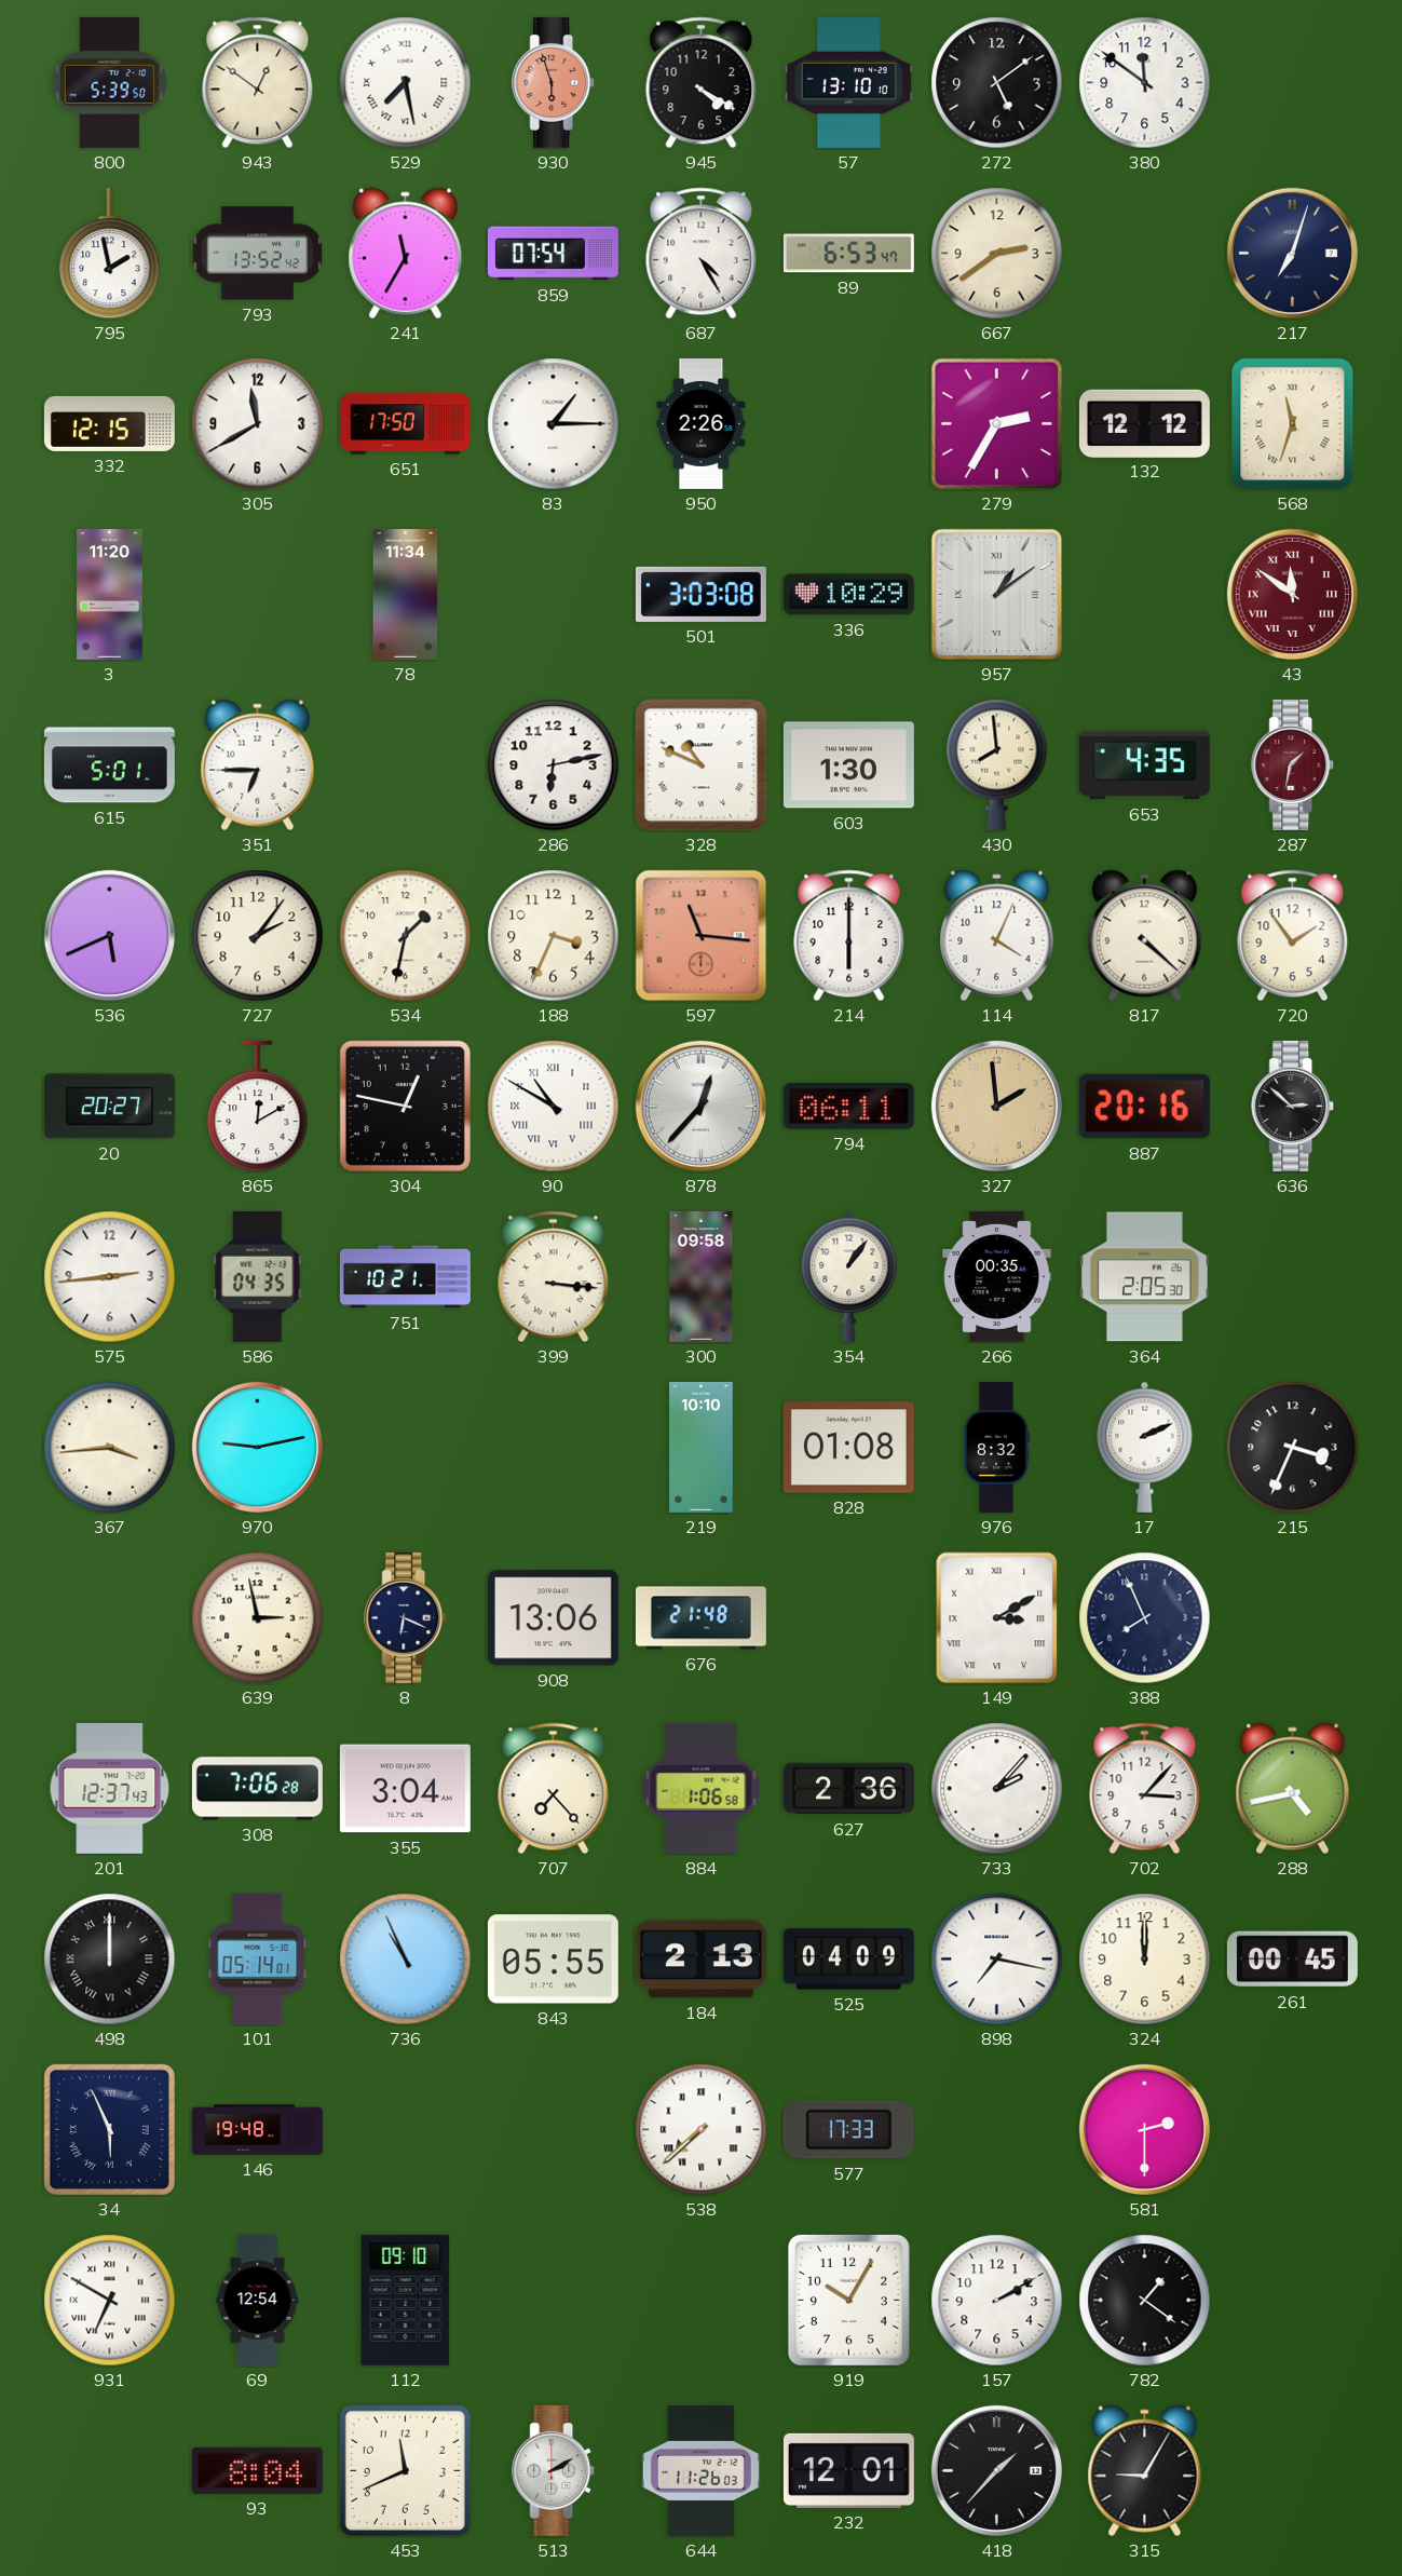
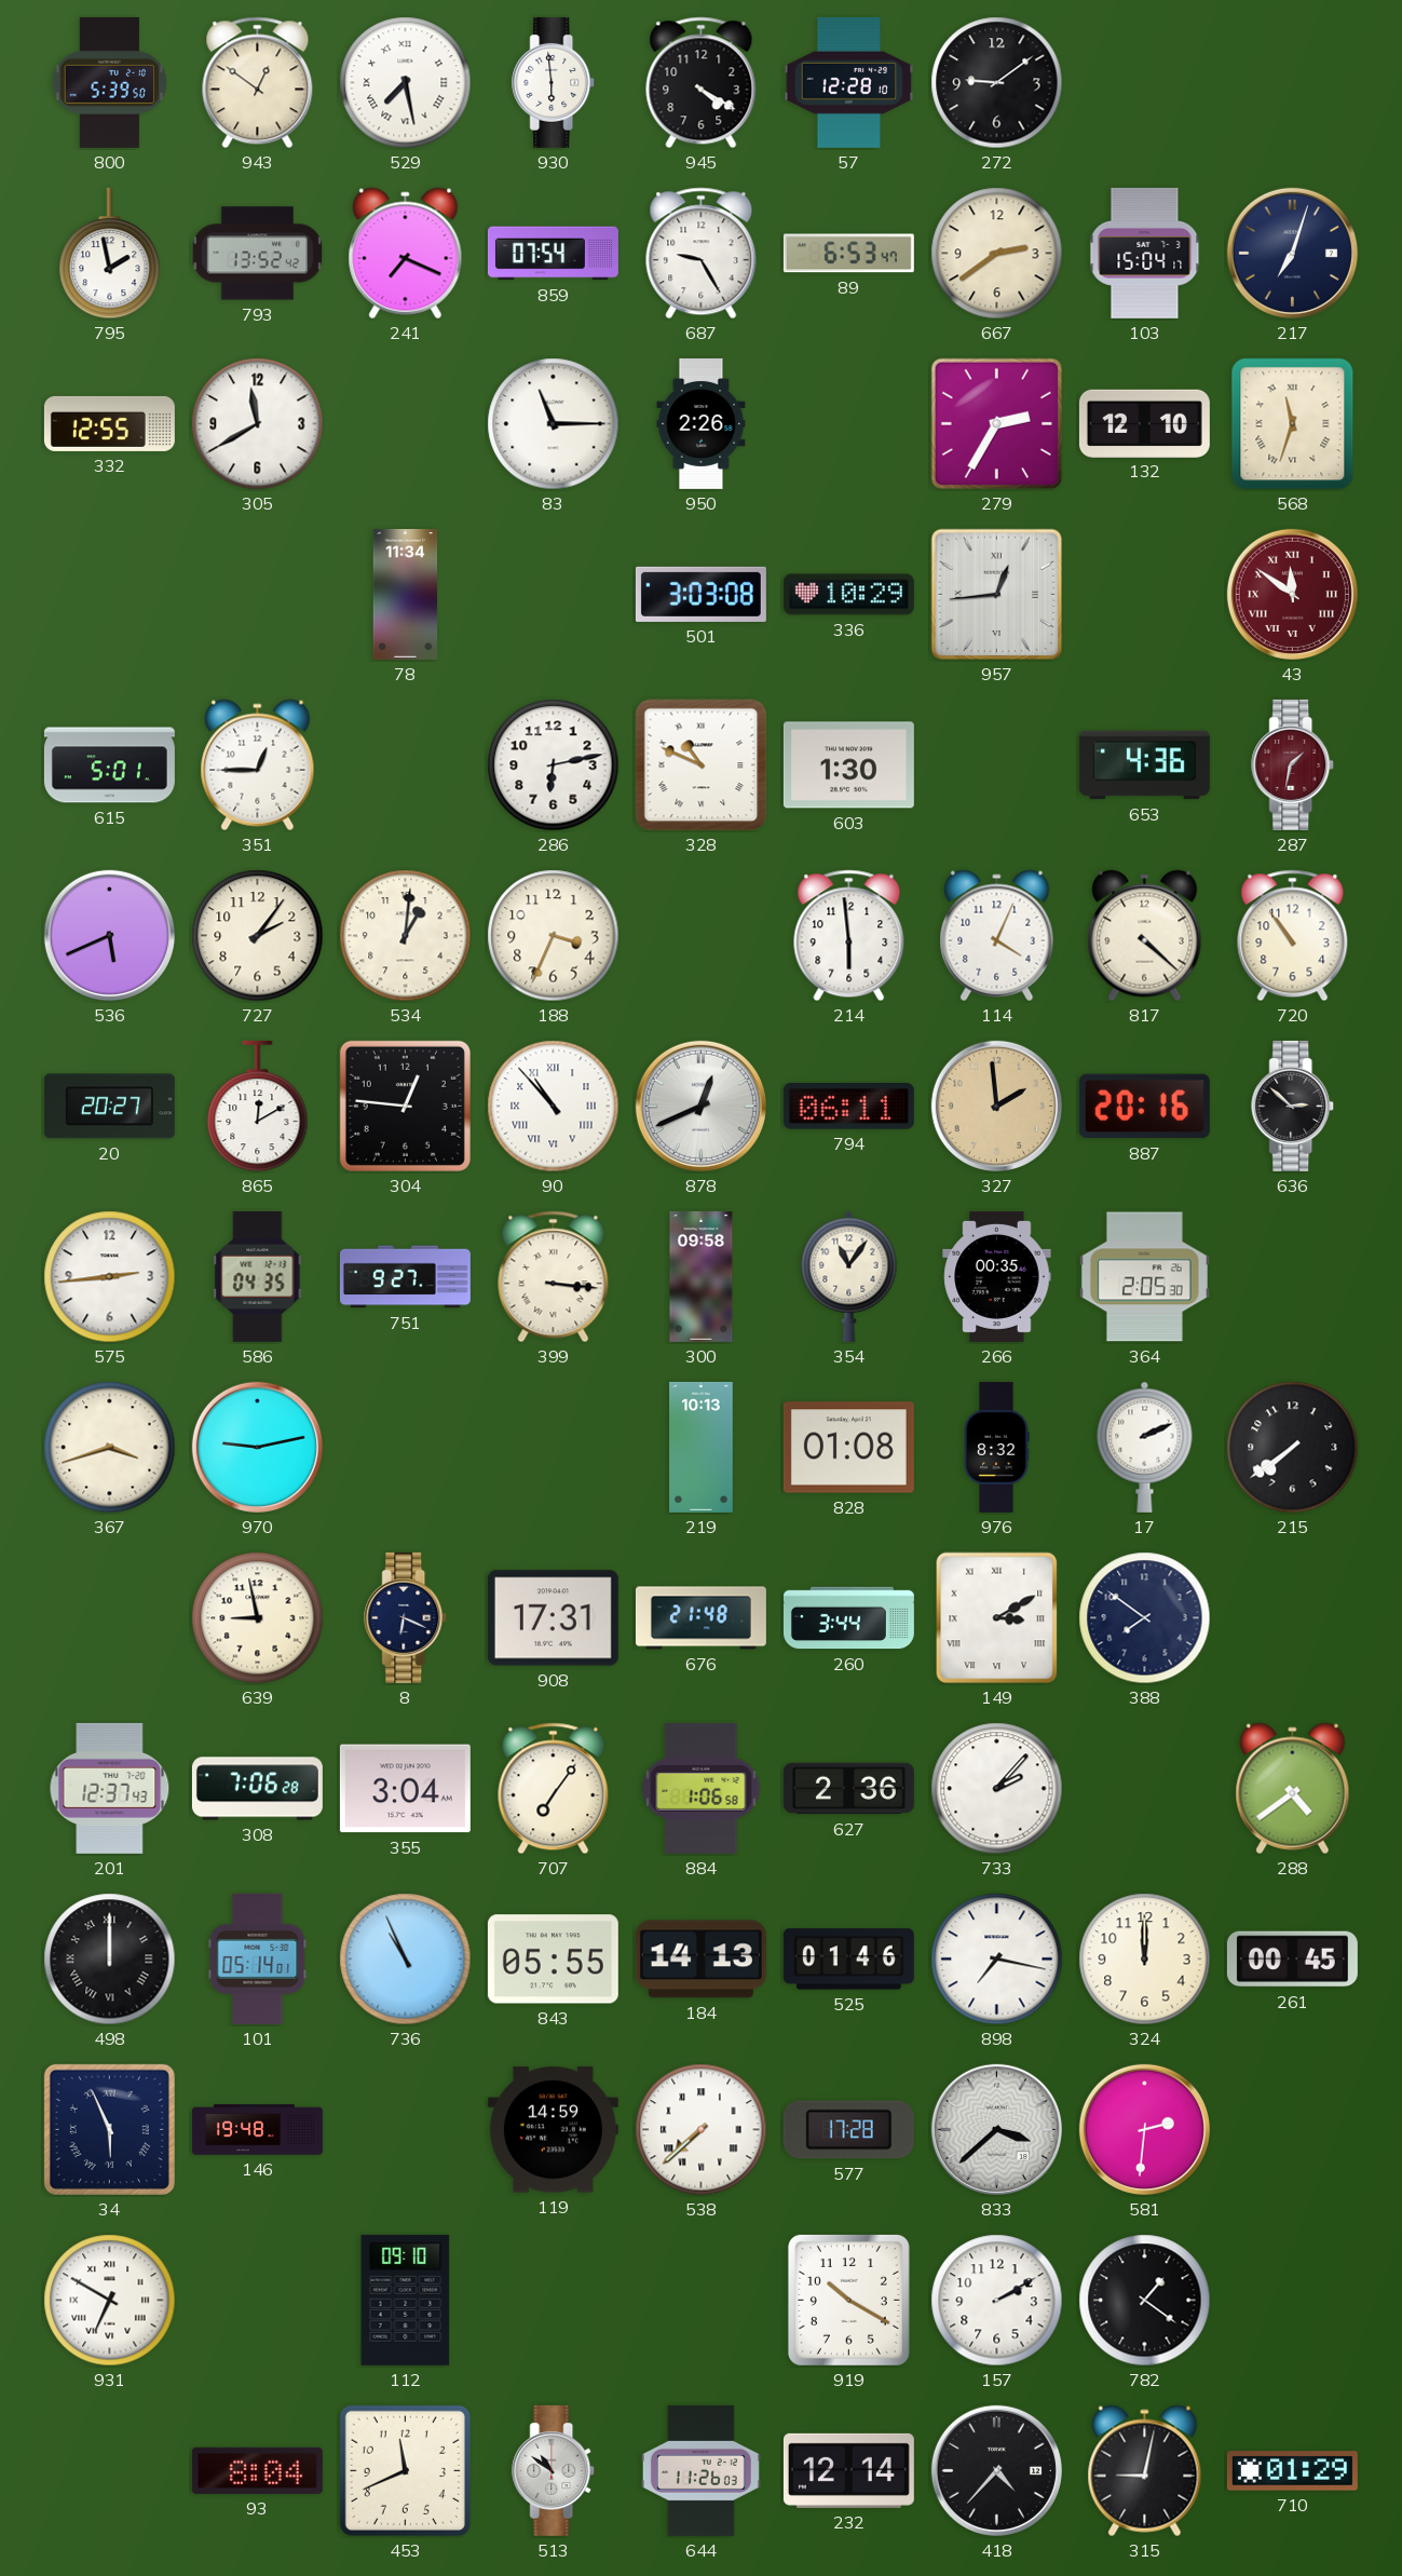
930: 5:57 -> 5:59
930 dial: salmon -> white
57: 13:10 -> 12:28
272: 5:09 -> 9:09
380: 11:51 -> none
241: 11:35 -> 7:19
687: 4:25 -> 9:25
103: none -> 15:04
332: 12:15 -> 12:55
651: 17:50 -> none
83: 1:15 -> 11:15
132: 12:12 -> 12:10
3: 11:20 -> none
957: 1:09 -> 12:44
351: 6:45 -> 12:45
430: 7:59 -> none
653: 4:35 -> 4:36
534: 1:32 -> 1:01
597: 11:16 -> none
214: 6:00 -> 5:59
720: 1:54 -> 10:54
304: 12:47 -> 12:46
90: 10:50 -> 10:53
878: 12:37 -> 12:41
751: 10:21 -> 9:27
354: 1:06 -> 11:06
367: 3:44 -> 3:42
219: 10:10 -> 10:13
215: 3:34 -> 7:39
639: 2:58 -> 8:58
908: 13:06 -> 17:31
260: none -> 3:44
388: 7:56 -> 7:51
707: 7:23 -> 7:06
702: 3:07 -> none
288: 4:43 -> 4:39
184: 2:13 -> 14:13
525: 04:09 -> 01:46
119: none -> 14:59
577: 17:33 -> 17:28
833: none -> 3:38
581: 2:30 -> 2:31
69: 12:54 -> none
919: 10:05 -> 10:20
513: 2:10 -> 10:51
232: 12:01 -> 12:14
418: 1:37 -> 4:37
315: 9:05 -> 9:02
710: none -> 01:29
